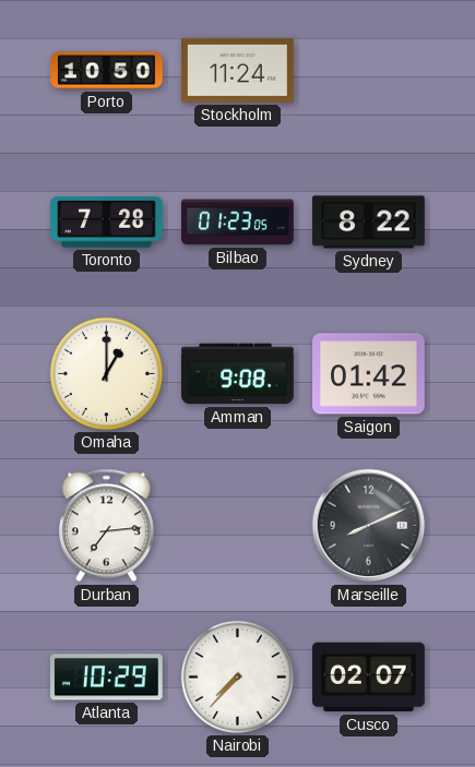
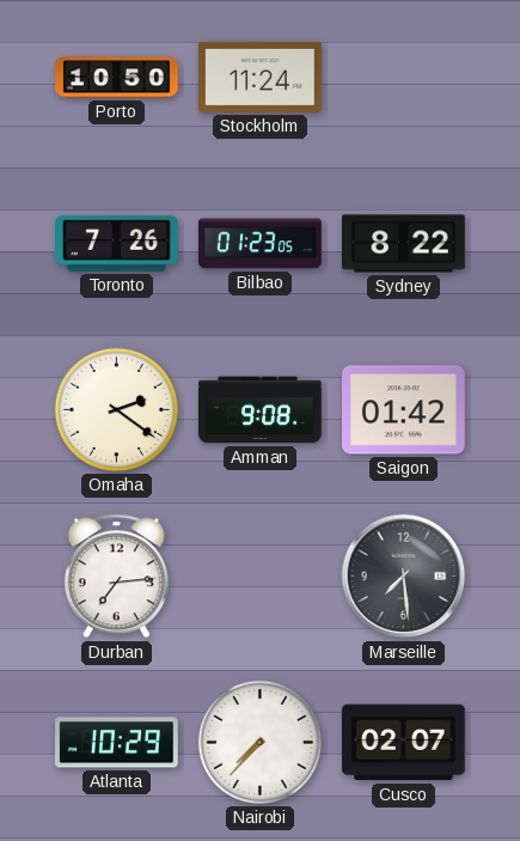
Toronto: 7:28 -> 7:26
Omaha: 1:00 -> 2:21
Marseille: 8:11 -> 7:29
